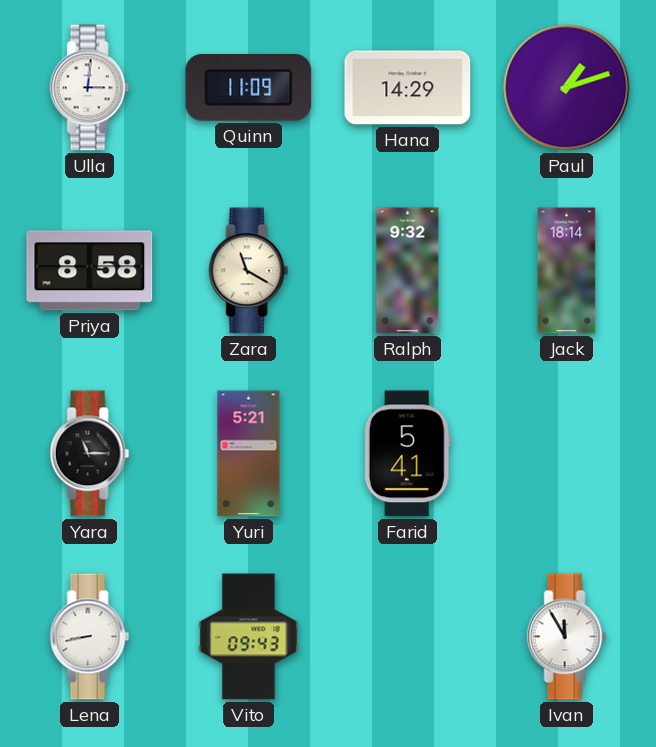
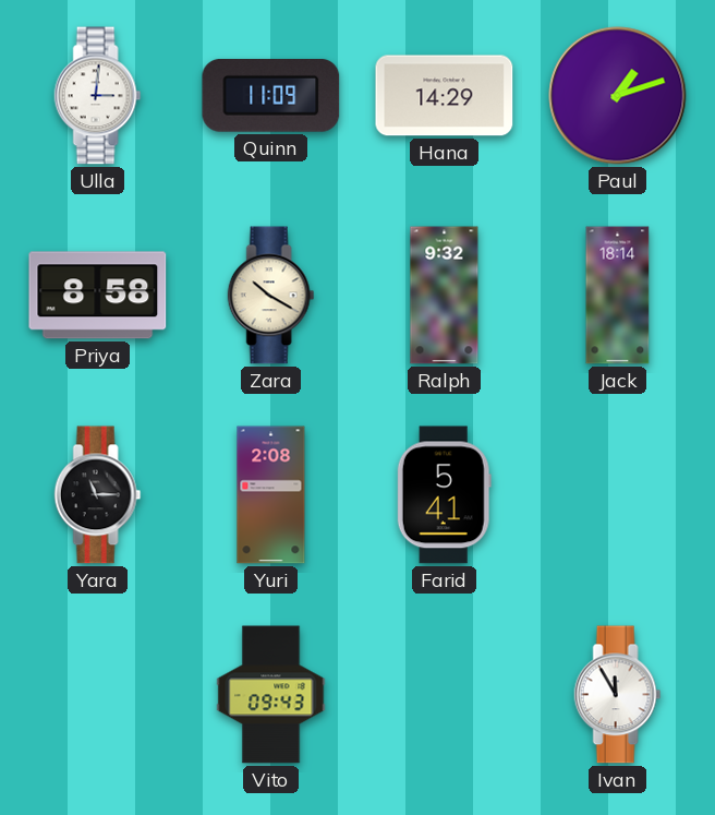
Zara: 11:20 -> 10:20
Yuri: 5:21 -> 2:08
Lena: 8:43 -> none
